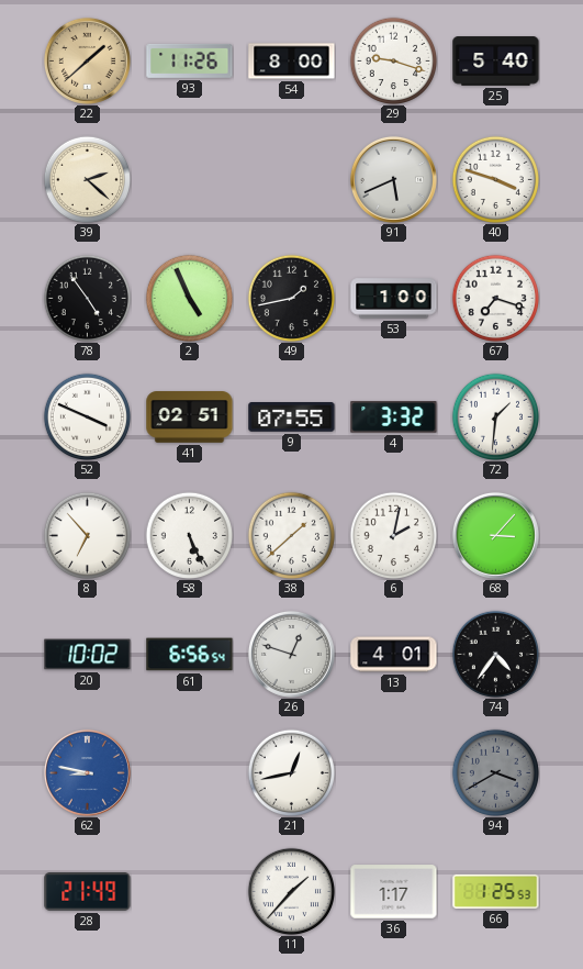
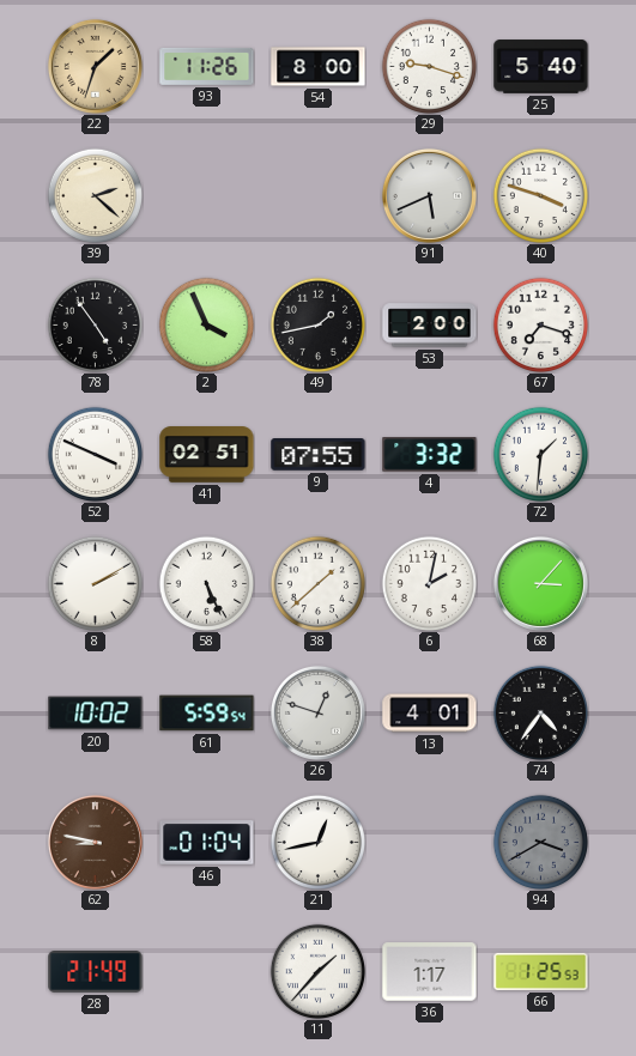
22: 1:38 -> 1:33
2: 4:56 -> 3:56
53: 1:00 -> 2:00
8: 6:53 -> 2:10
61: 6:56 -> 5:59
62 dial: blue -> brown
46: none -> 01:04
